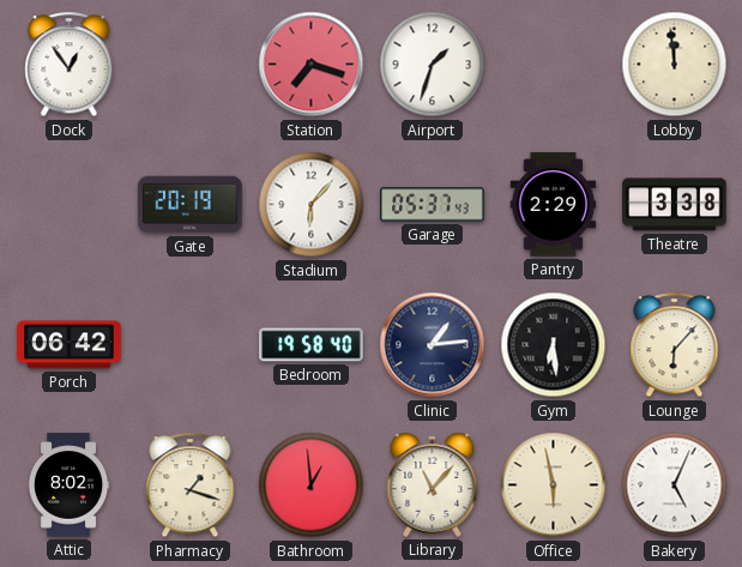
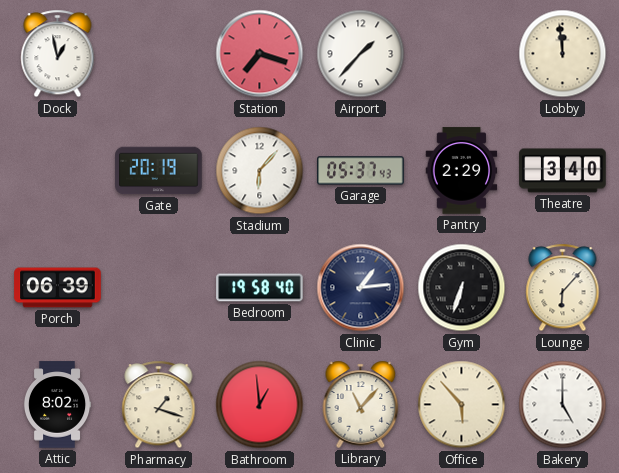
Dock: 12:54 -> 12:58
Airport: 1:33 -> 1:37
Theatre: 3:38 -> 3:40
Porch: 06:42 -> 06:39
Gym: 6:29 -> 6:33
Office: 5:58 -> 5:53
Bakery: 5:04 -> 5:00
